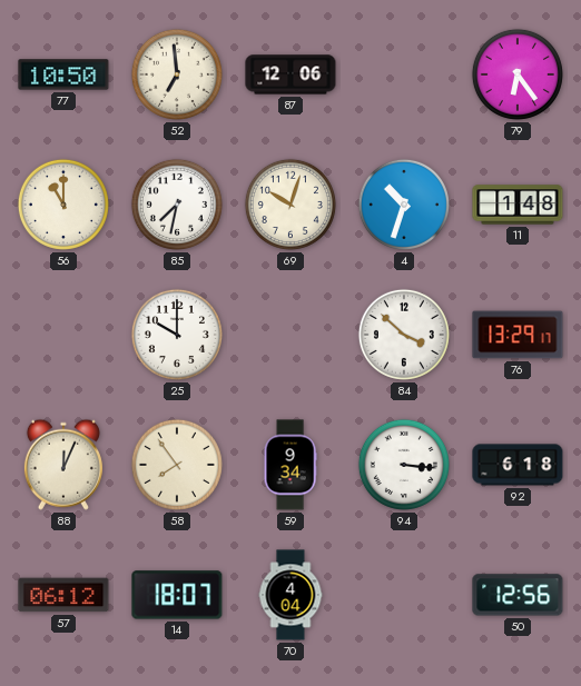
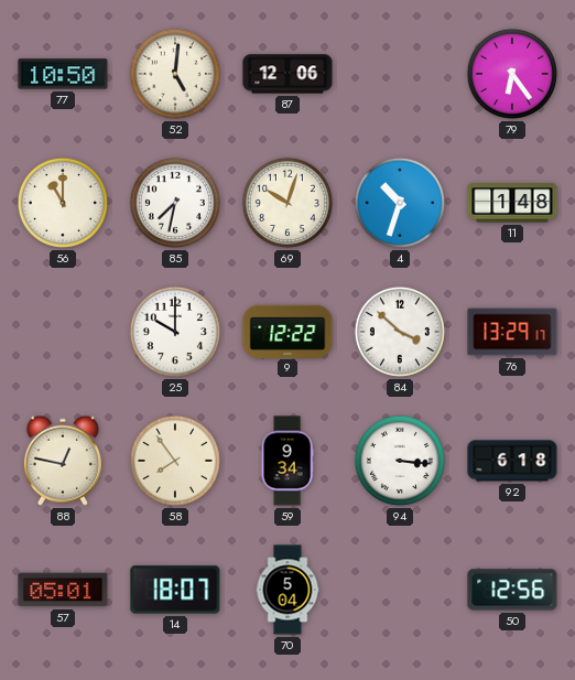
52: 6:59 -> 5:01
9: none -> 12:22
88: 12:04 -> 12:47
57: 06:12 -> 05:01
70: 4:04 -> 5:04
